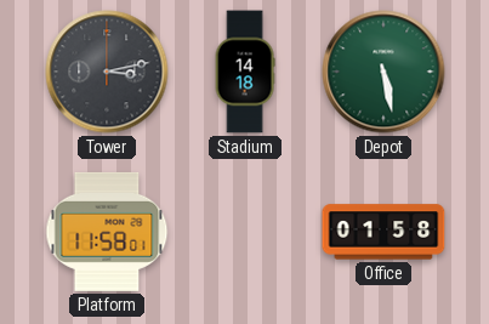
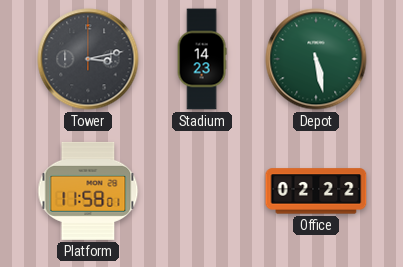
Stadium: 14:18 -> 14:23
Office: 01:58 -> 02:22
